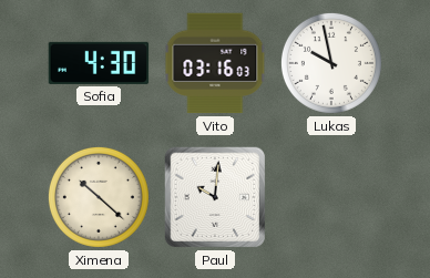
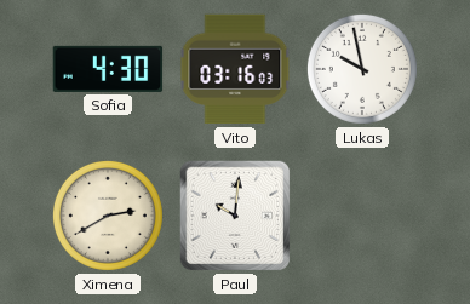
Ximena: 10:22 -> 2:40
